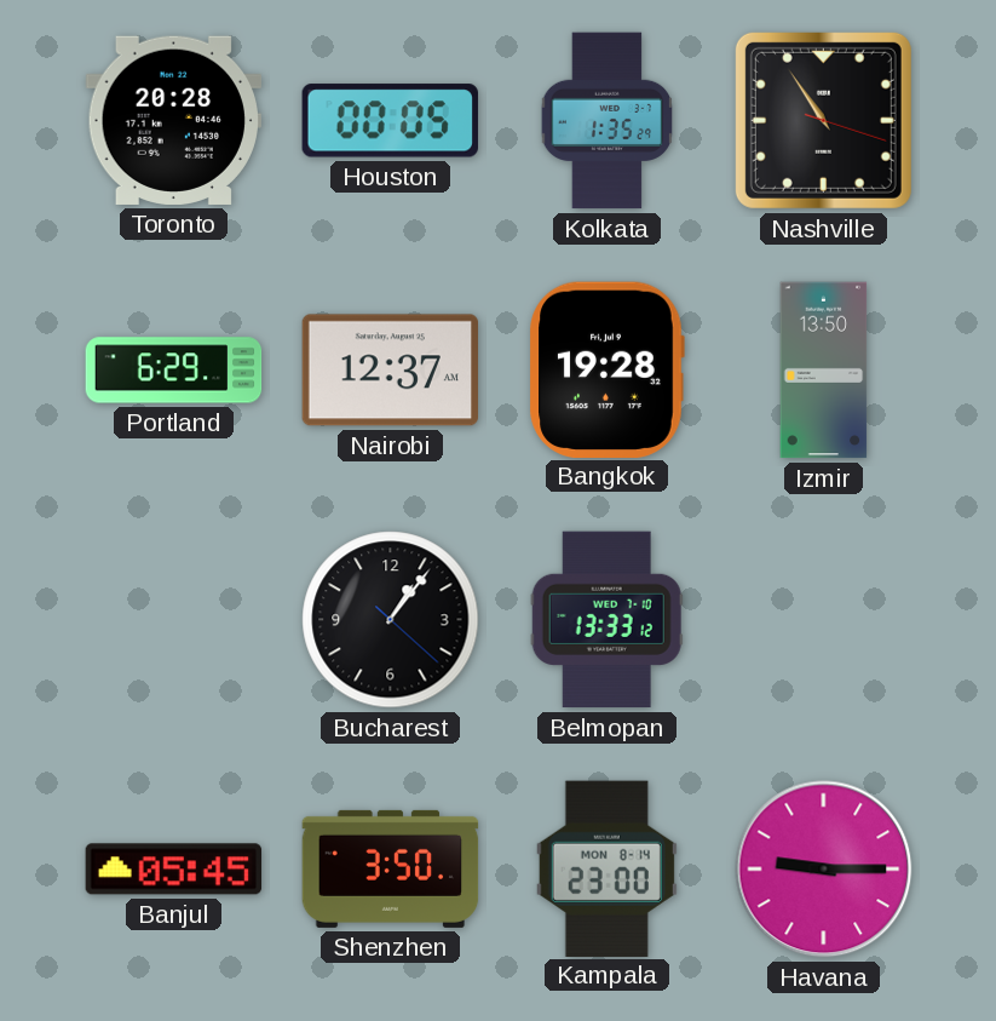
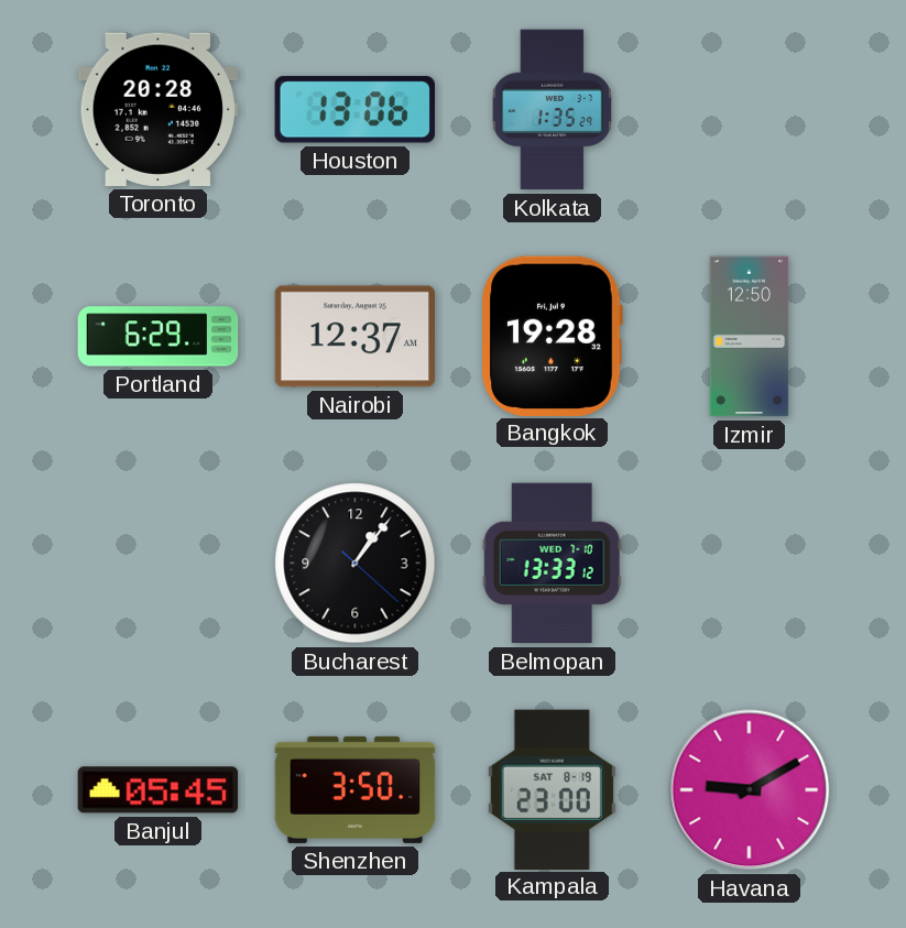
Houston: 00:05 -> 13:06
Nashville: 10:54 -> none
Izmir: 13:50 -> 12:50
Kampala date: MON 8-14 -> SAT 8-19
Havana: 9:15 -> 9:10
